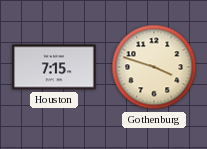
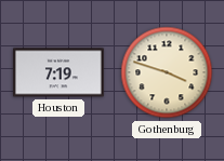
Houston: 7:15 -> 7:19
